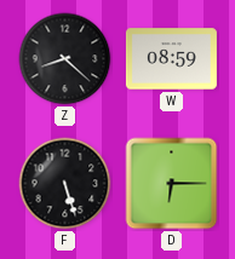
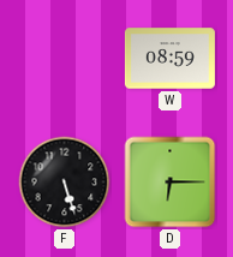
Z: 8:22 -> none
